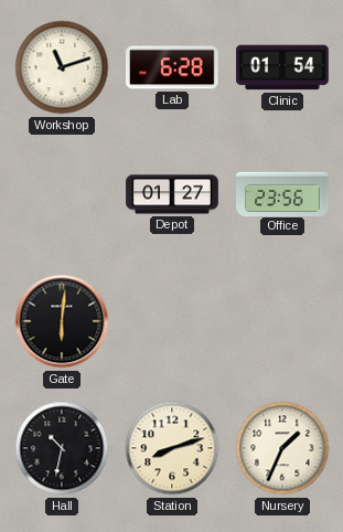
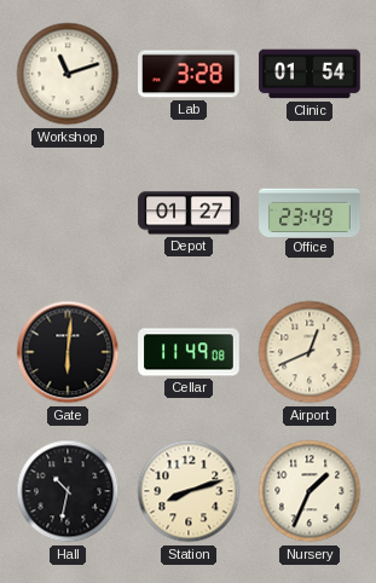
Lab: 6:28 -> 3:28
Office: 23:56 -> 23:49
Cellar: none -> 11:49
Airport: none -> 12:41
